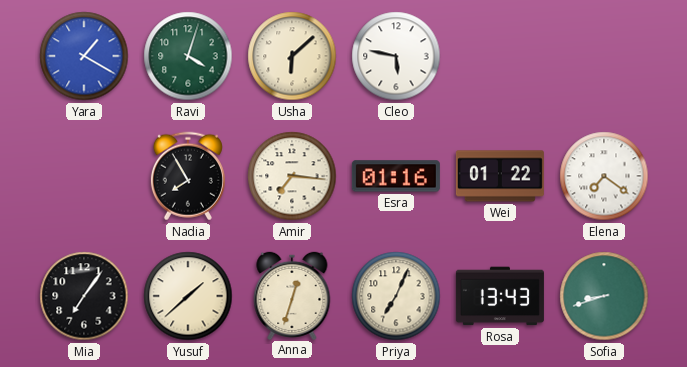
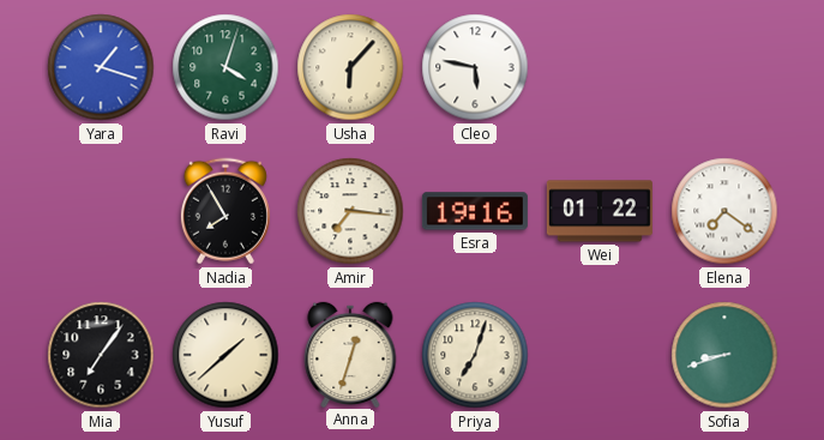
Yara: 1:20 -> 1:18
Usha: 6:08 -> 6:07
Esra: 01:16 -> 19:16
Priya: 7:04 -> 7:03
Rosa: 13:43 -> none
